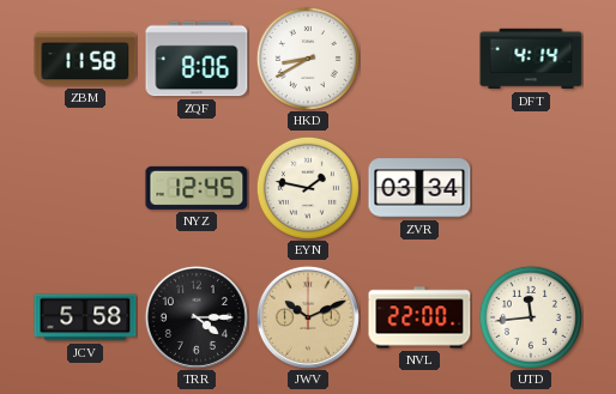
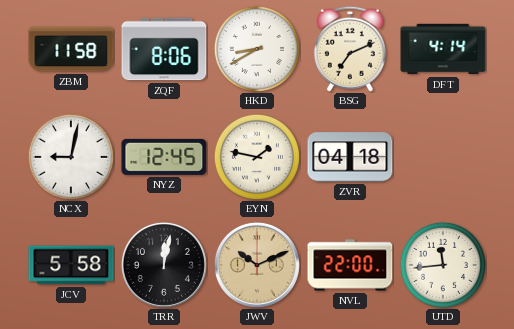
BSG: none -> 7:11
NCX: none -> 9:02
ZVR: 03:34 -> 04:18
TRR: 4:15 -> 12:02
